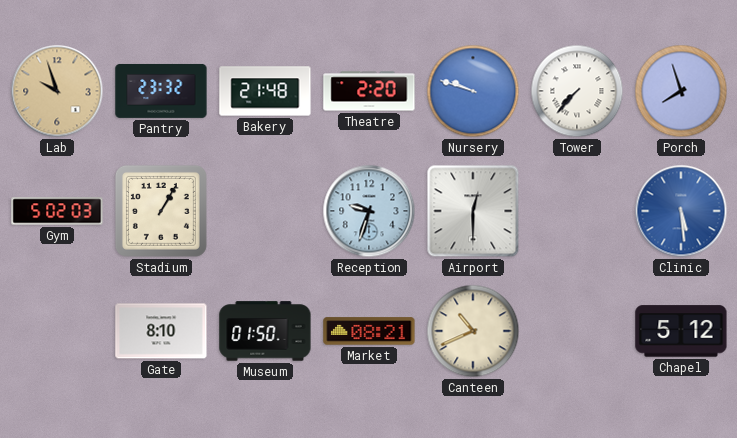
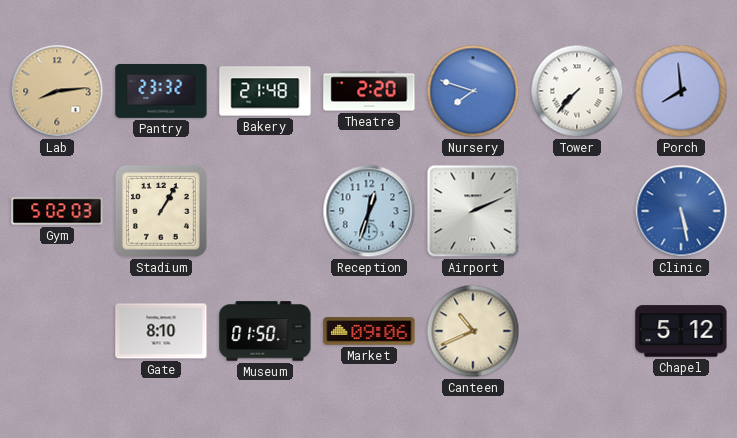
Lab: 9:57 -> 8:14
Nursery: 9:48 -> 7:48
Porch: 7:57 -> 7:59
Reception: 9:33 -> 12:33
Airport: 12:30 -> 2:11
Clinic: 5:29 -> 5:28
Market: 08:21 -> 09:06
